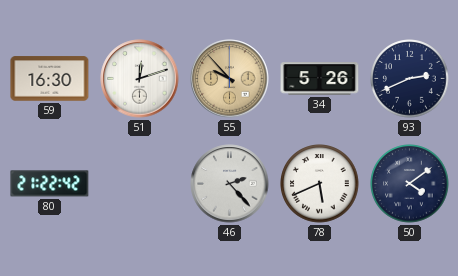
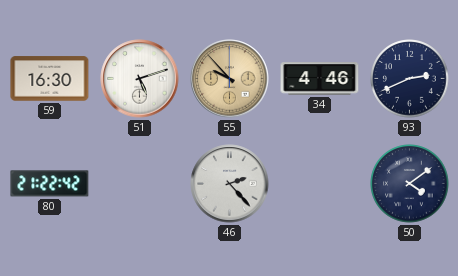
51: 12:12 -> 5:12
34: 5:26 -> 4:46
78: 5:41 -> none
